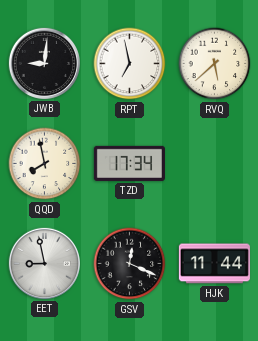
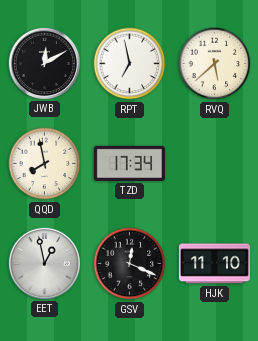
JWB: 9:01 -> 12:10
EET: 8:58 -> 12:58
HJK: 11:44 -> 11:10
